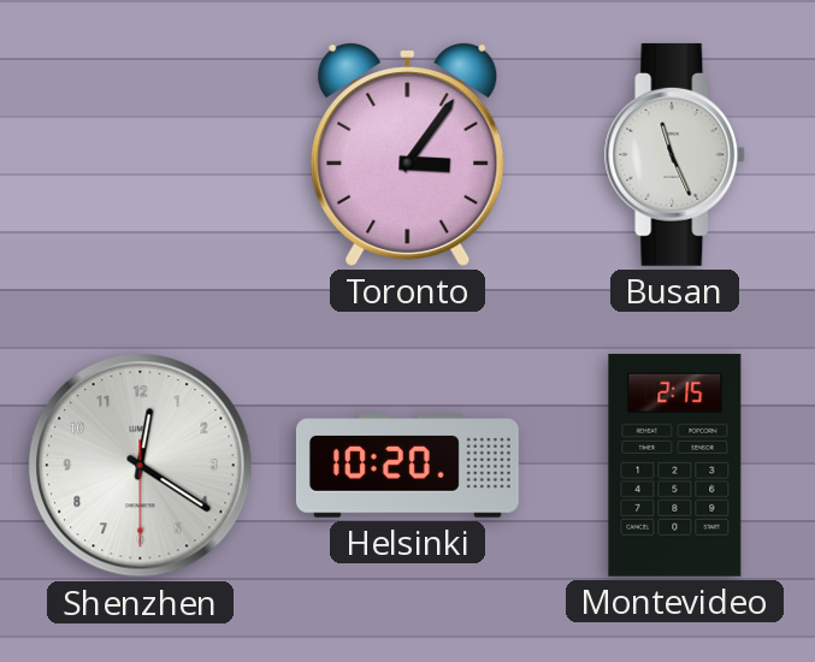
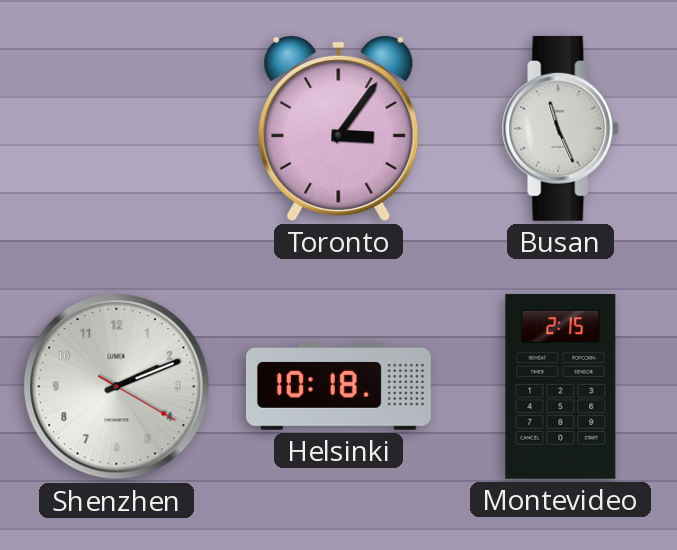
Shenzhen: 12:20 -> 2:11
Helsinki: 10:20 -> 10:18
